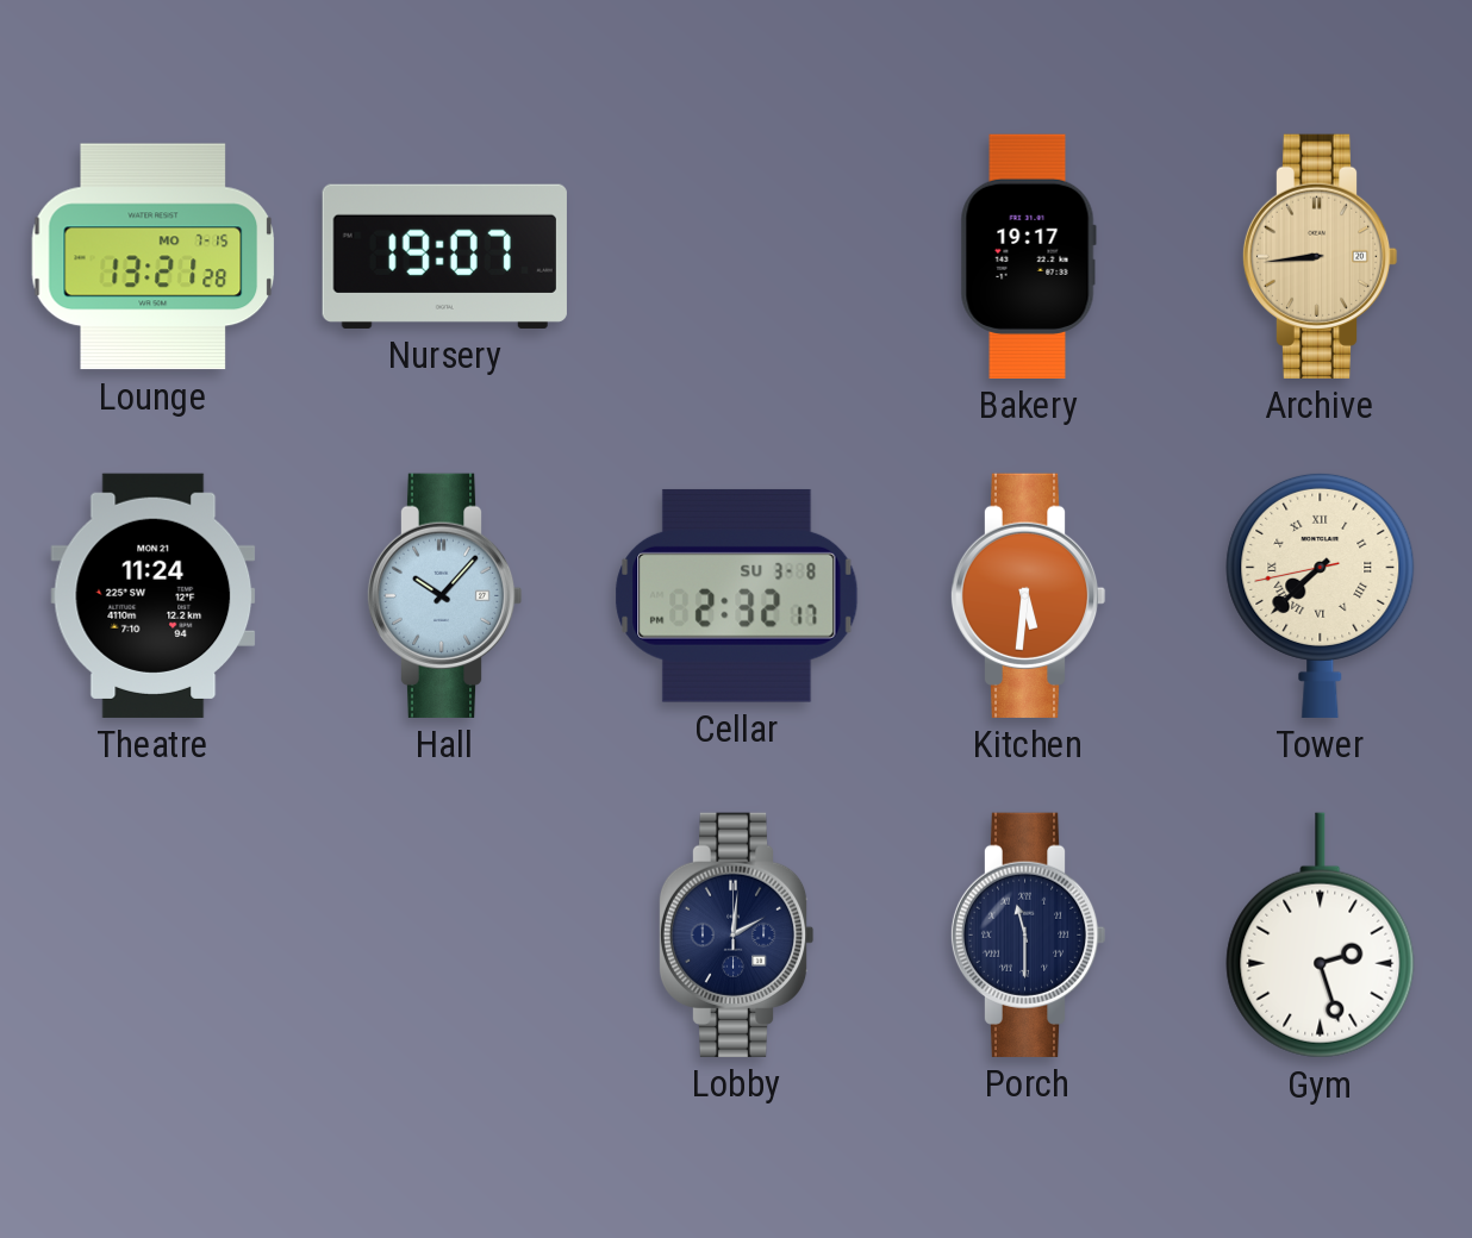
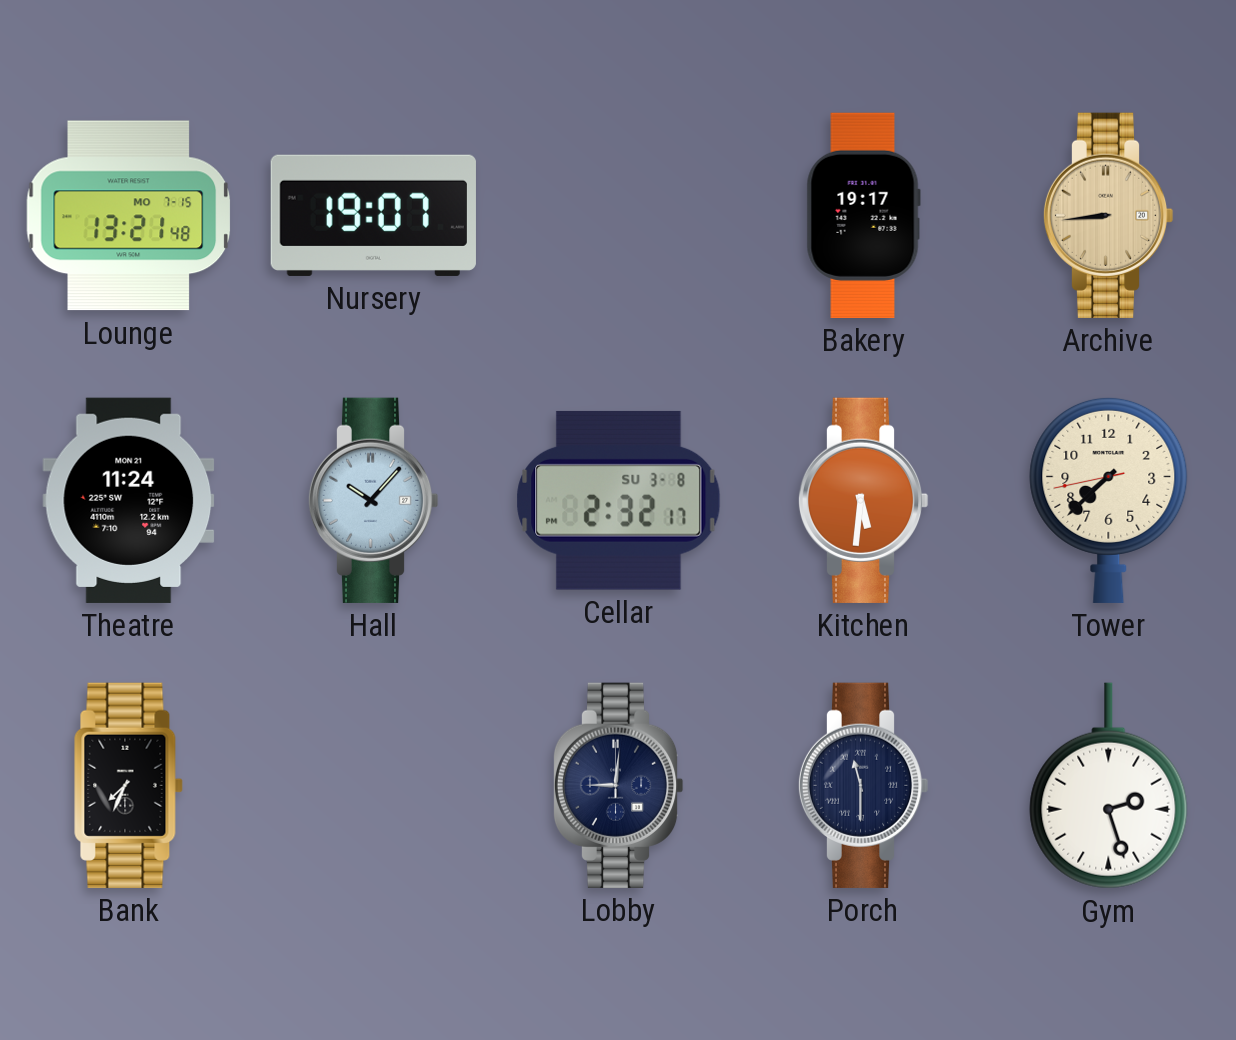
Lounge: 13:21:28 -> 13:21:48
Tower numerals: Roman -> Arabic
Bank: none -> 7:34
Lobby: 2:01 -> 9:01
